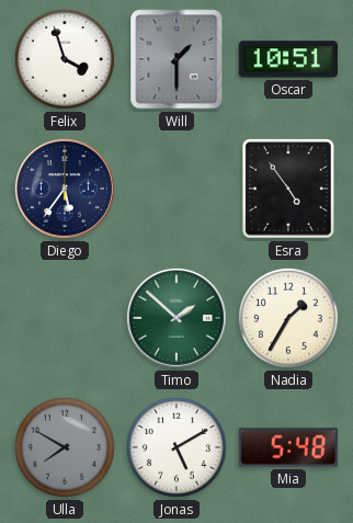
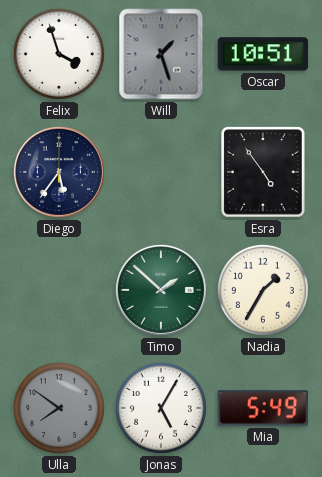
Will: 1:30 -> 1:27
Ulla: 7:50 -> 7:51
Jonas: 5:10 -> 5:05
Mia: 5:48 -> 5:49
